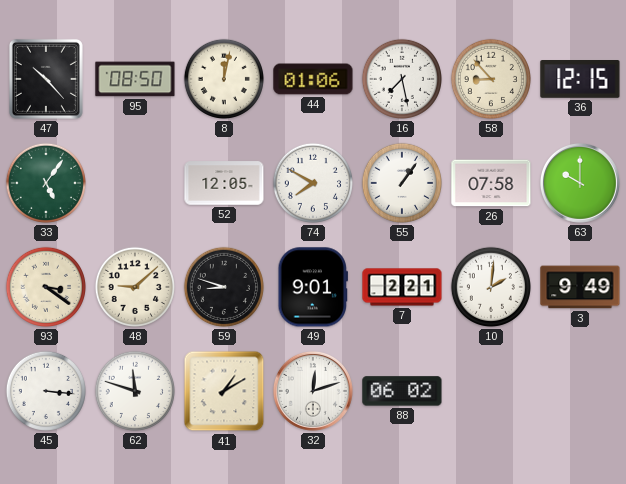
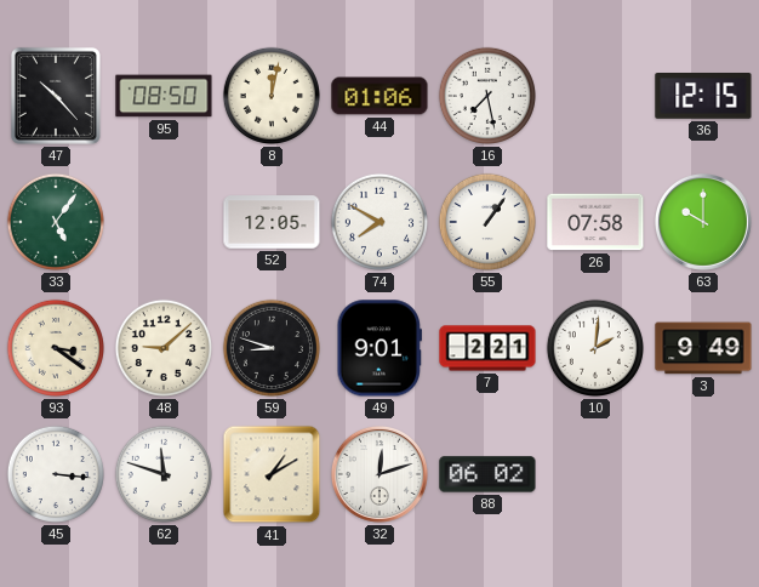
58: 8:53 -> none
